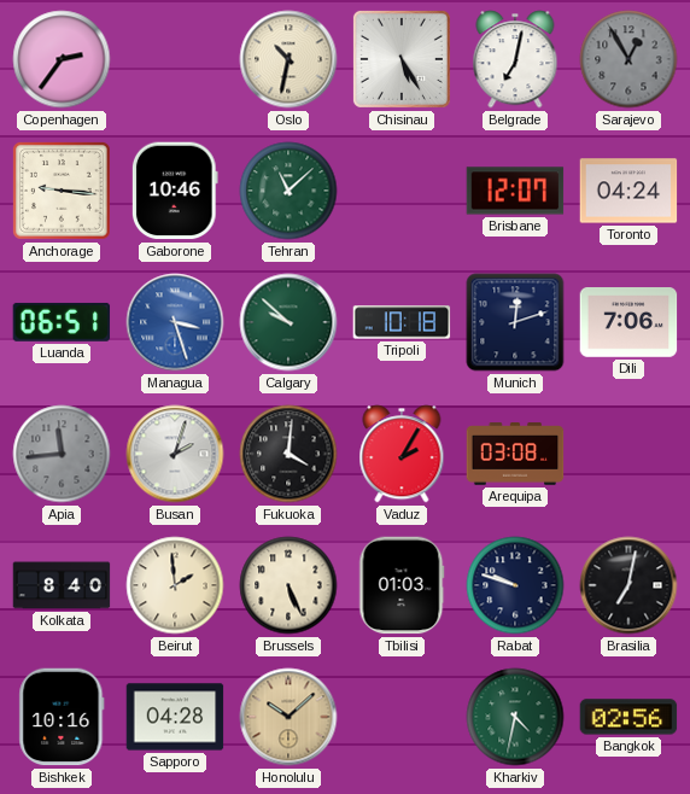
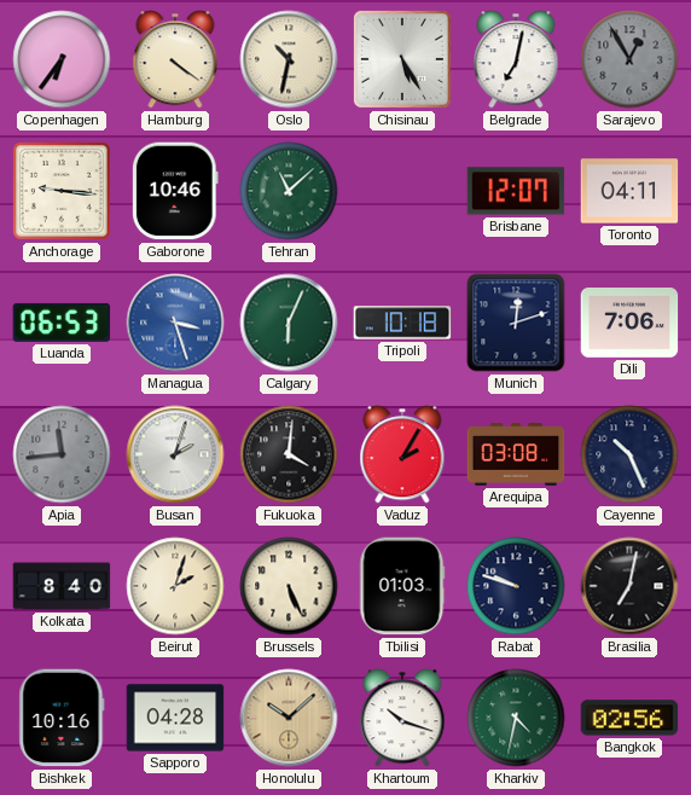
Copenhagen: 2:36 -> 6:36
Hamburg: none -> 4:21
Toronto: 04:24 -> 04:11
Luanda: 06:51 -> 06:53
Calgary: 9:52 -> 6:04
Cayenne: none -> 10:26
Beirut: 1:59 -> 2:03
Khartoum: none -> 10:18
